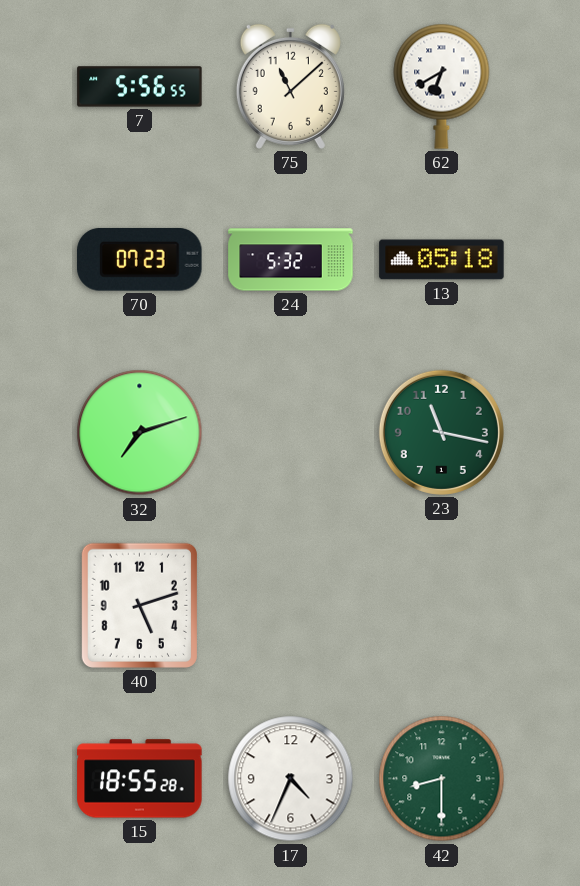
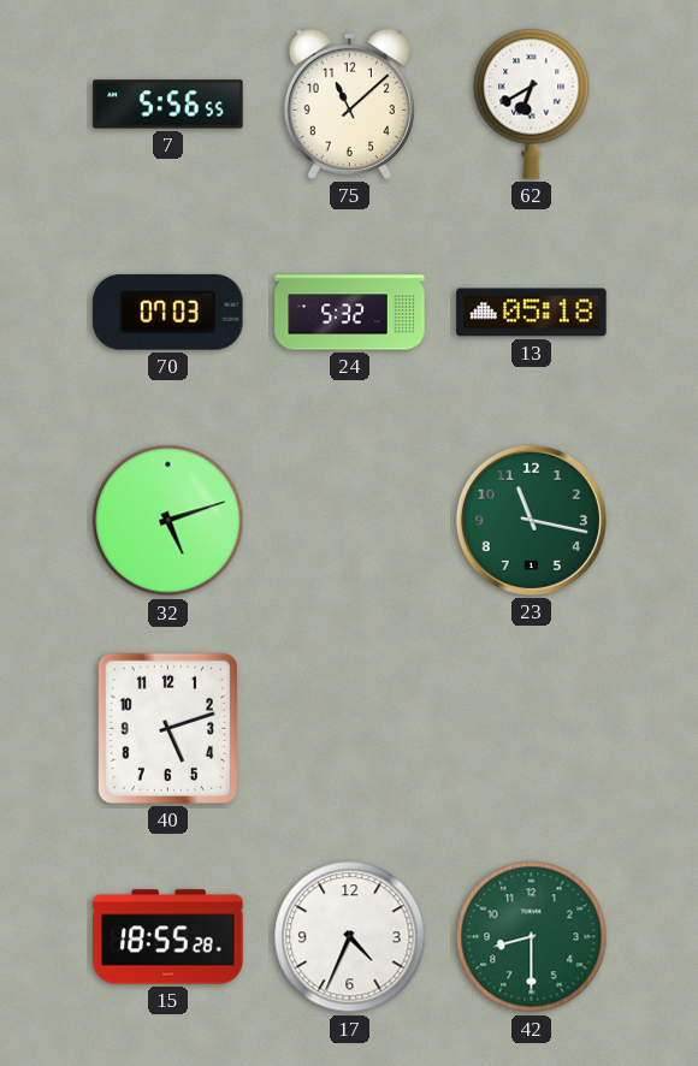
70: 07:23 -> 07:03
32: 7:12 -> 5:12
